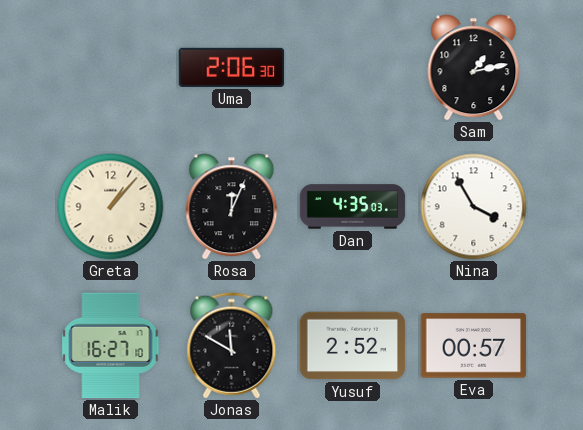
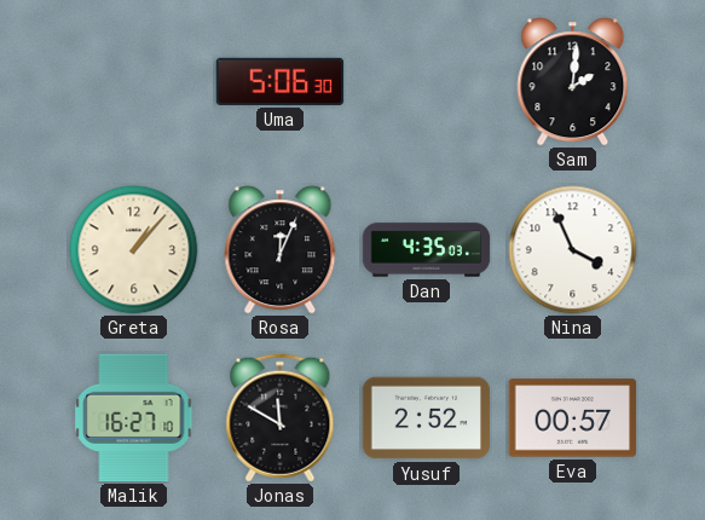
Uma: 2:06 -> 5:06
Sam: 1:13 -> 2:01
Nina: 3:55 -> 3:56
